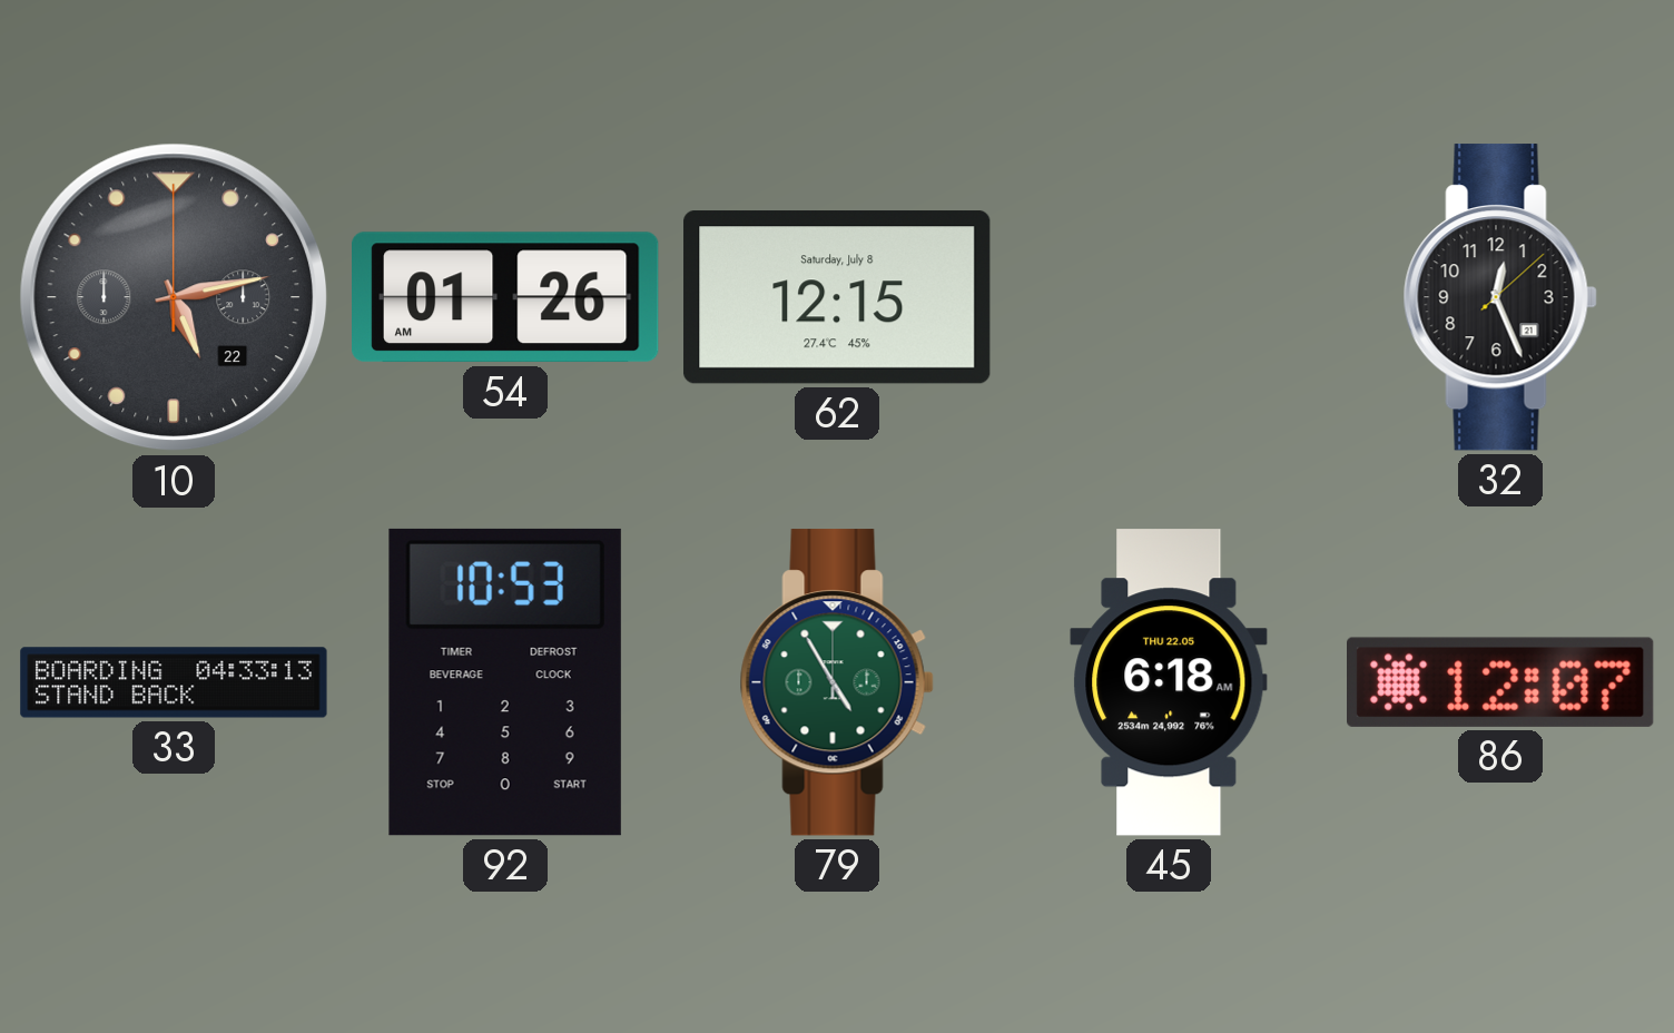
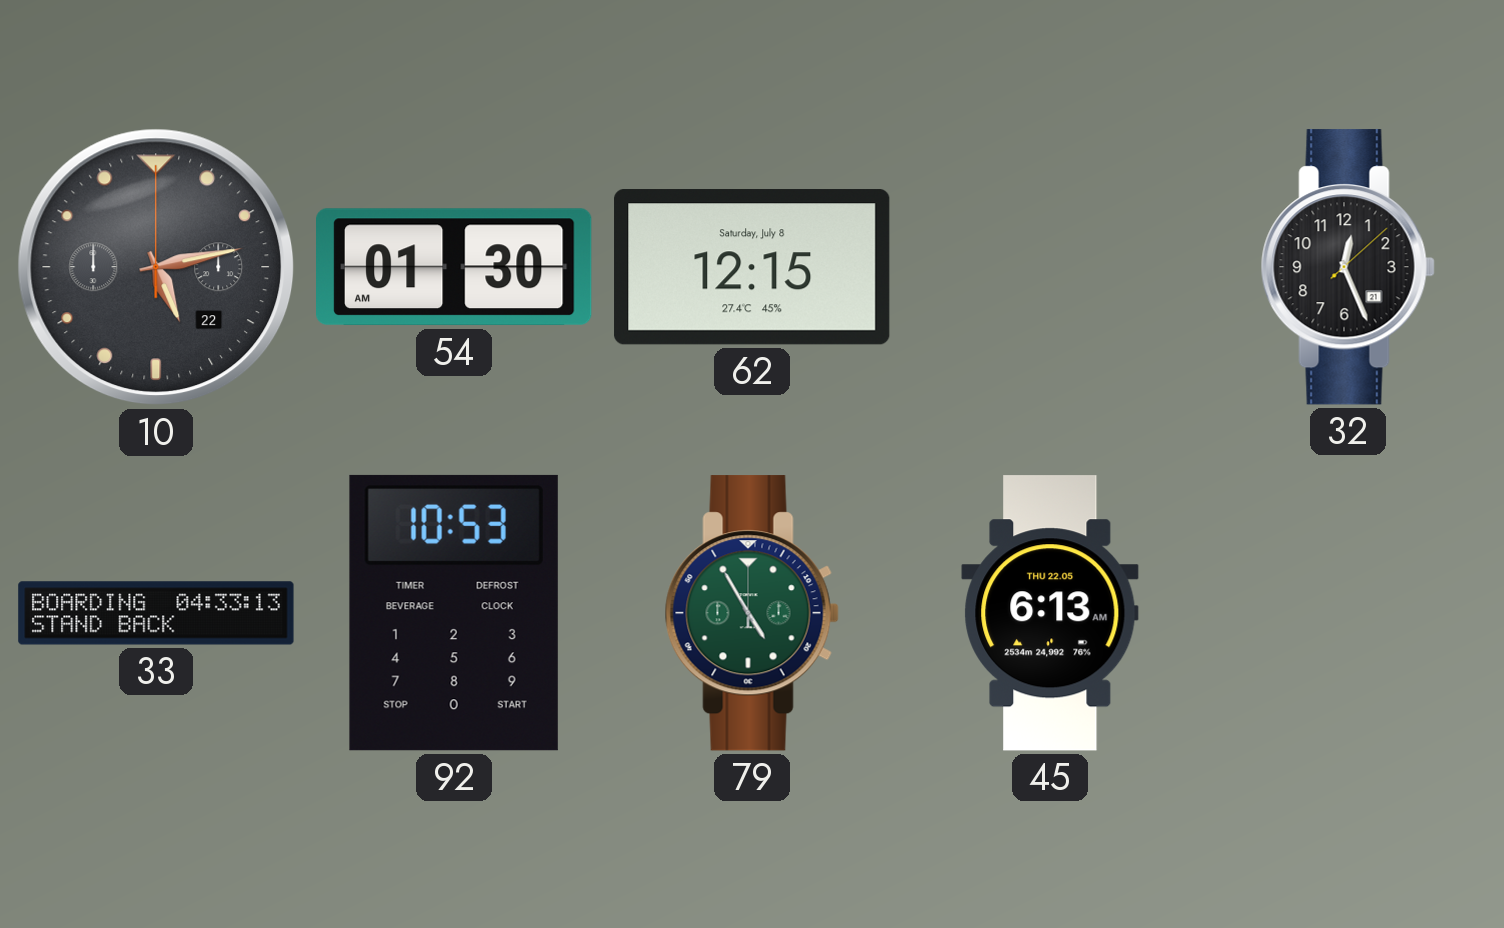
54: 01:26 -> 01:30
45: 6:18 -> 6:13
86: 12:07 -> none
